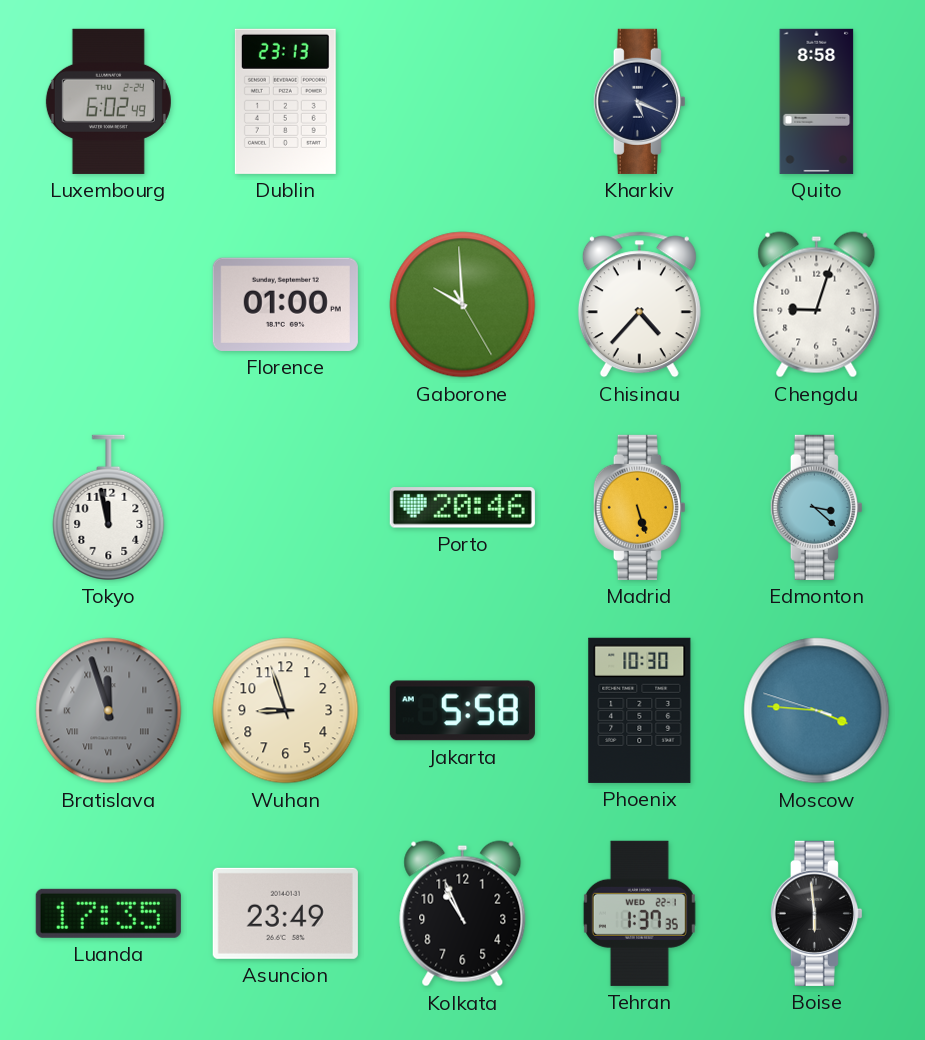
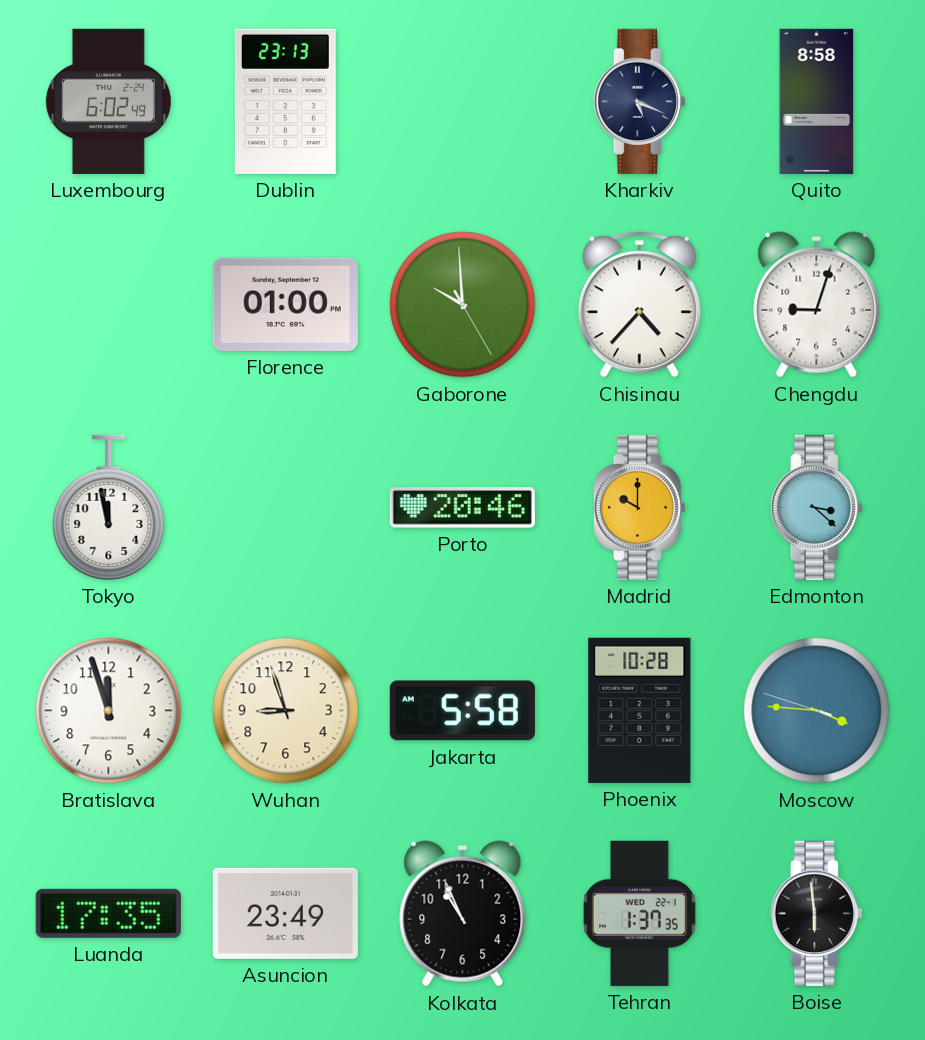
Madrid: 5:27 -> 10:00
Bratislava dial: grey -> white
Bratislava numerals: Roman -> Arabic
Phoenix: 10:30 -> 10:28
